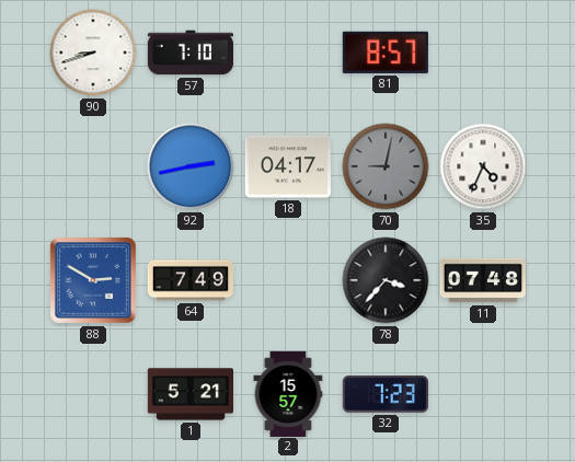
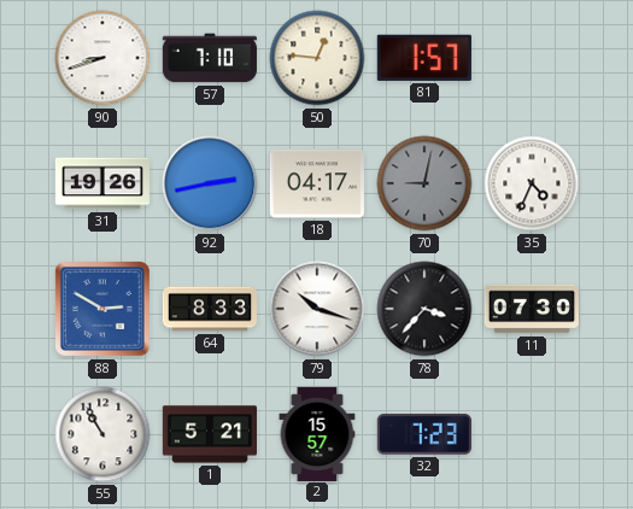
50: none -> 12:46
81: 8:57 -> 1:57
31: none -> 19:26
64: 7:49 -> 8:33
79: none -> 10:18
11: 07:48 -> 07:30
55: none -> 10:55
